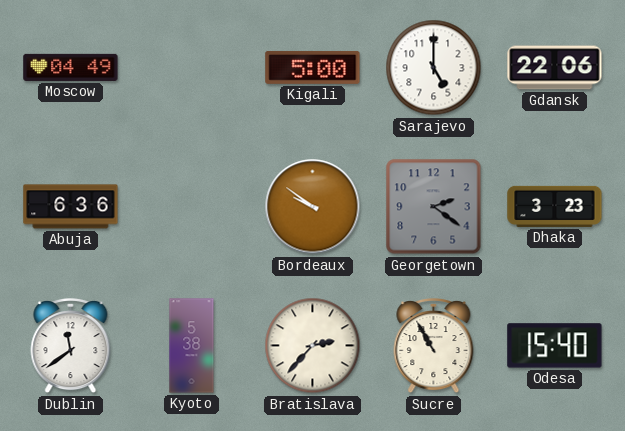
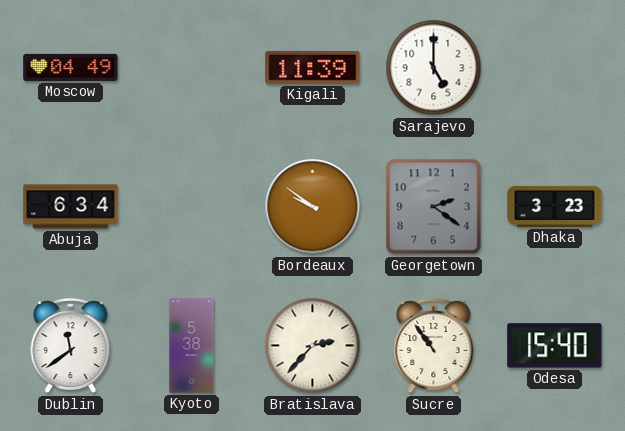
Kigali: 5:00 -> 11:39
Gdansk: 22:06 -> none
Abuja: 6:36 -> 6:34
Sucre: 10:55 -> 10:54
